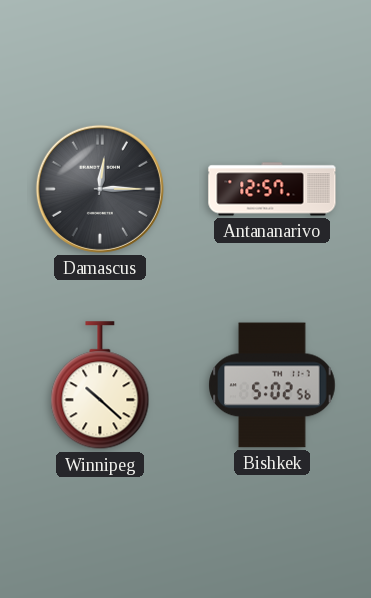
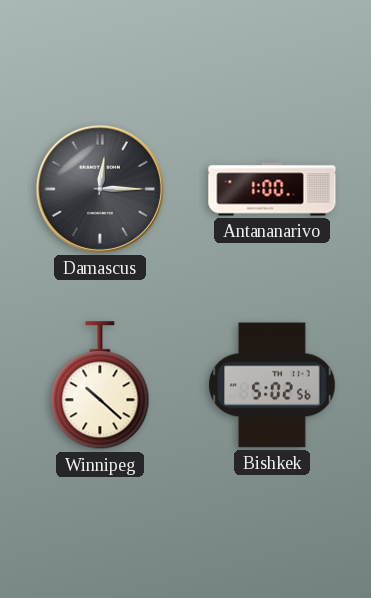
Antananarivo: 12:57 -> 1:00
